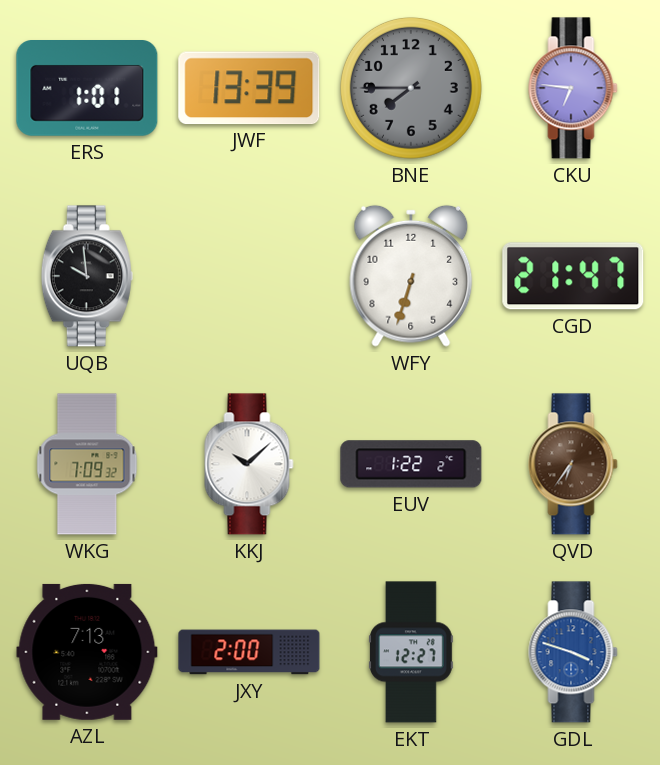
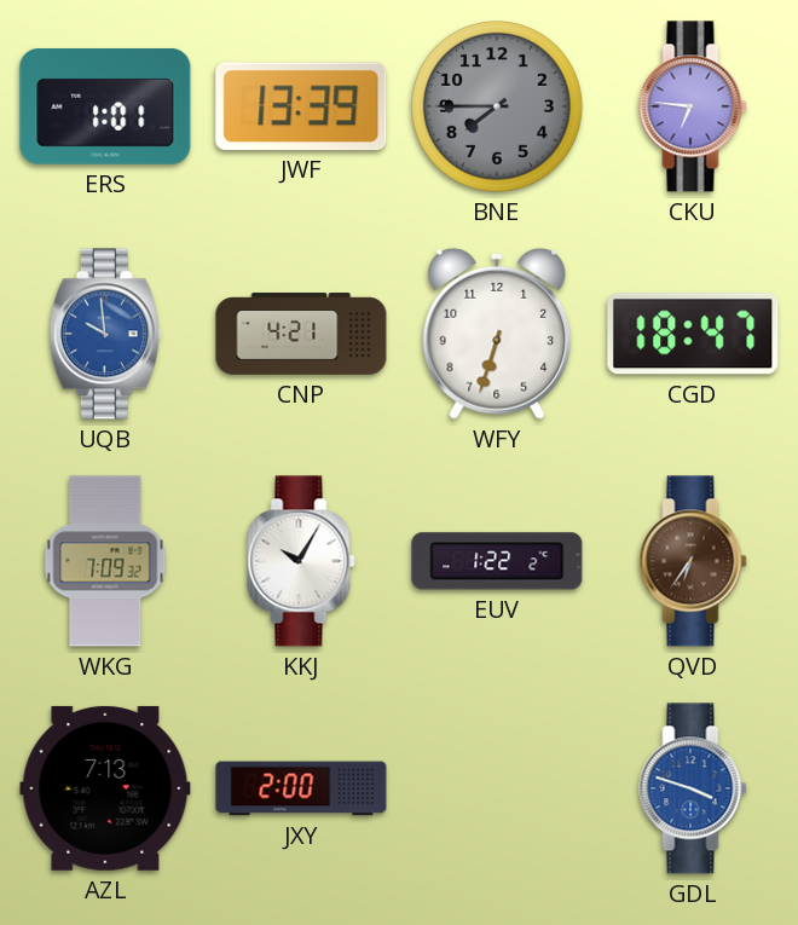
UQB dial: black -> blue
CNP: none -> 4:21
CGD: 21:47 -> 18:47
KKJ: 10:08 -> 10:05
EKT: 12:27 -> none
